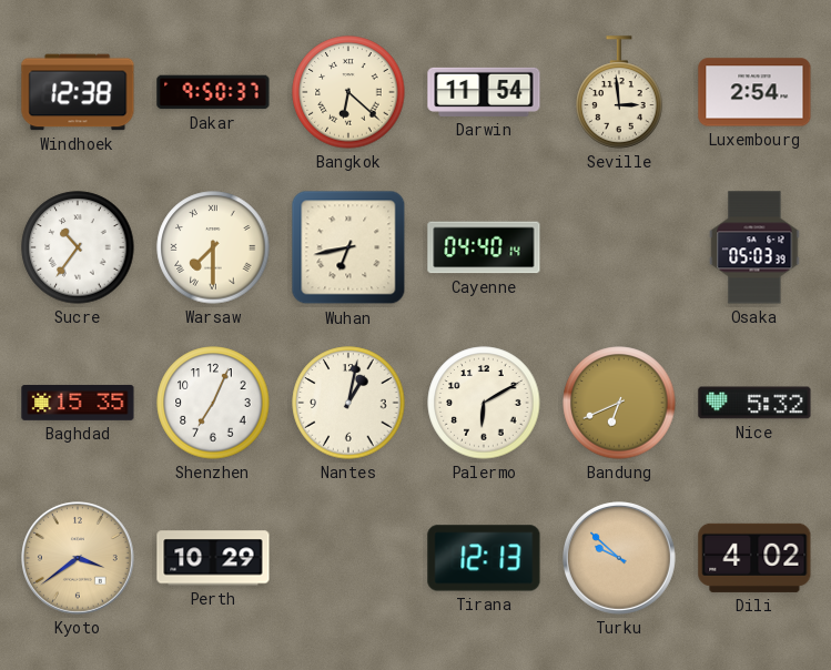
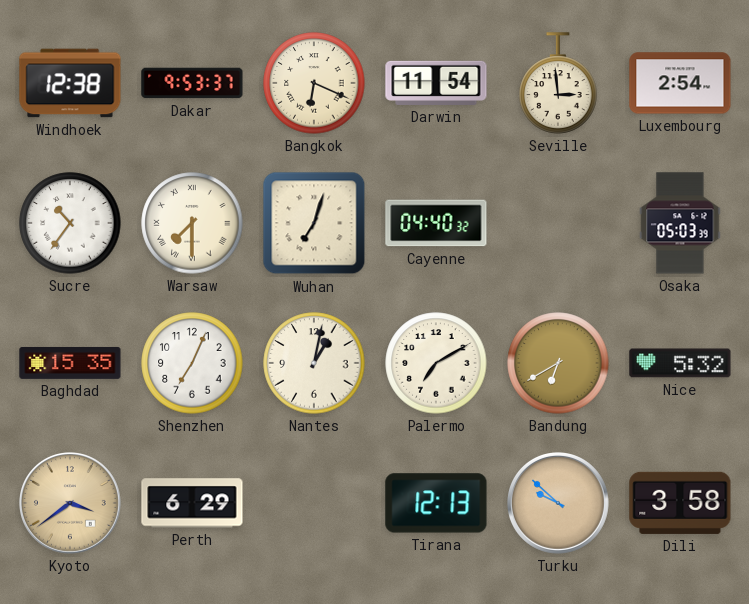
Dakar: 9:50 -> 9:53
Bangkok: 6:22 -> 6:19
Wuhan: 6:43 -> 7:03
Cayenne: 04:40:14 -> 04:40:32
Palermo: 6:10 -> 7:10
Bandung: 6:41 -> 6:40
Perth: 10:29 -> 6:29
Dili: 4:02 -> 3:58
